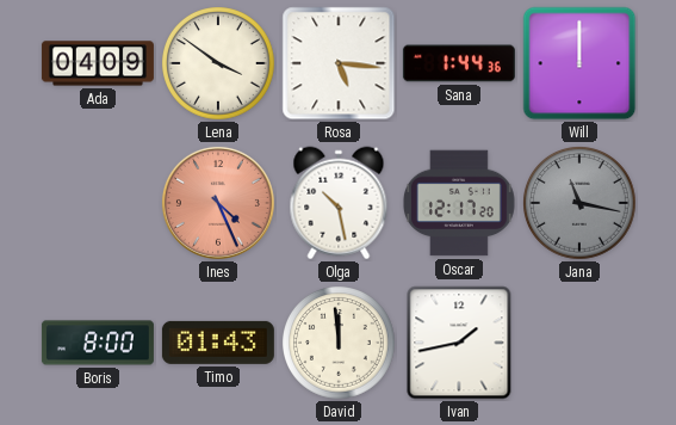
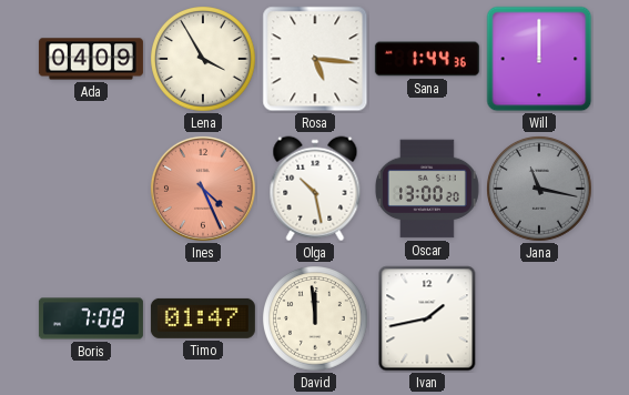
Lena: 3:51 -> 3:55
Oscar: 12:17 -> 13:00
Boris: 8:00 -> 7:08
Timo: 01:43 -> 01:47
